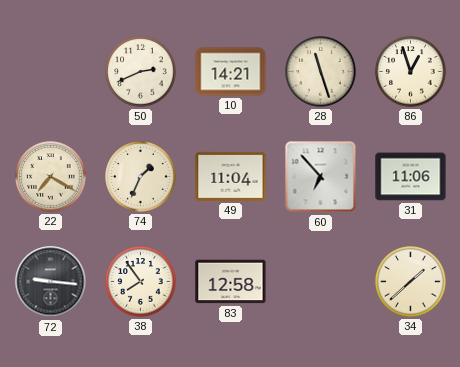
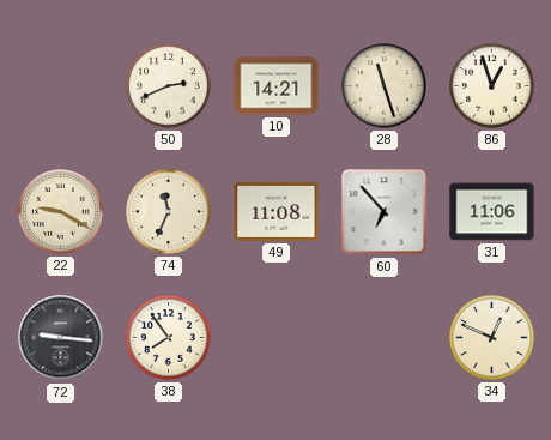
22: 7:20 -> 9:20
74: 1:34 -> 11:34
49: 11:04 -> 11:08
83: 12:58 -> none
34: 1:38 -> 12:49
